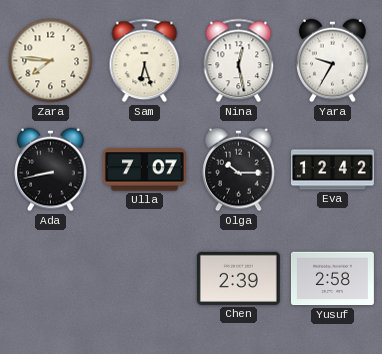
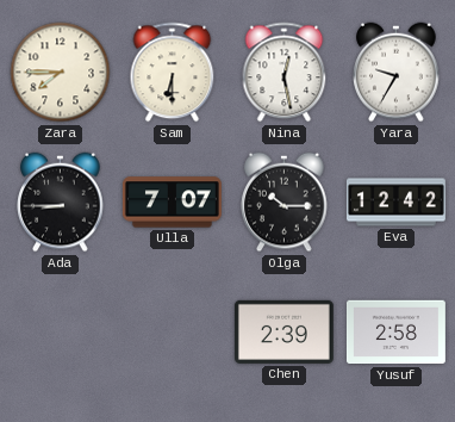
Zara: 7:46 -> 7:45
Sam: 6:27 -> 6:30
Ada: 8:43 -> 8:45
